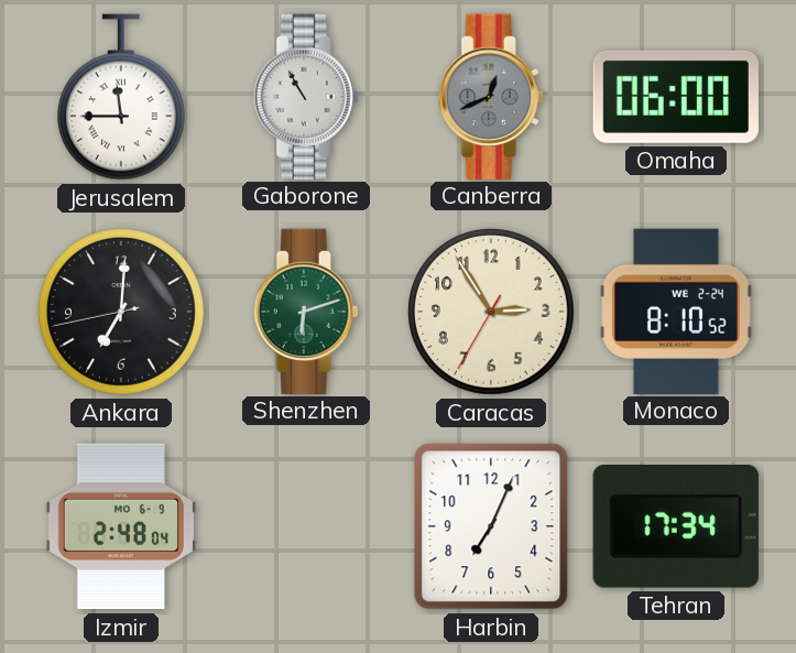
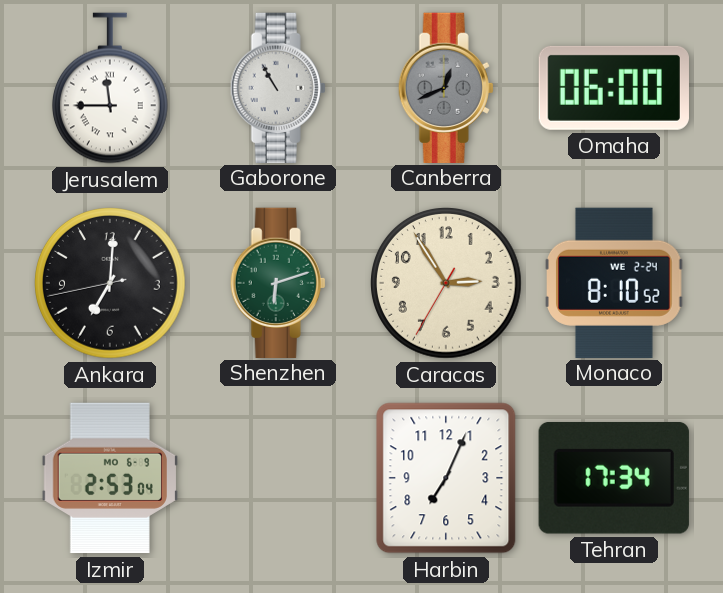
Izmir: 2:48 -> 2:53
